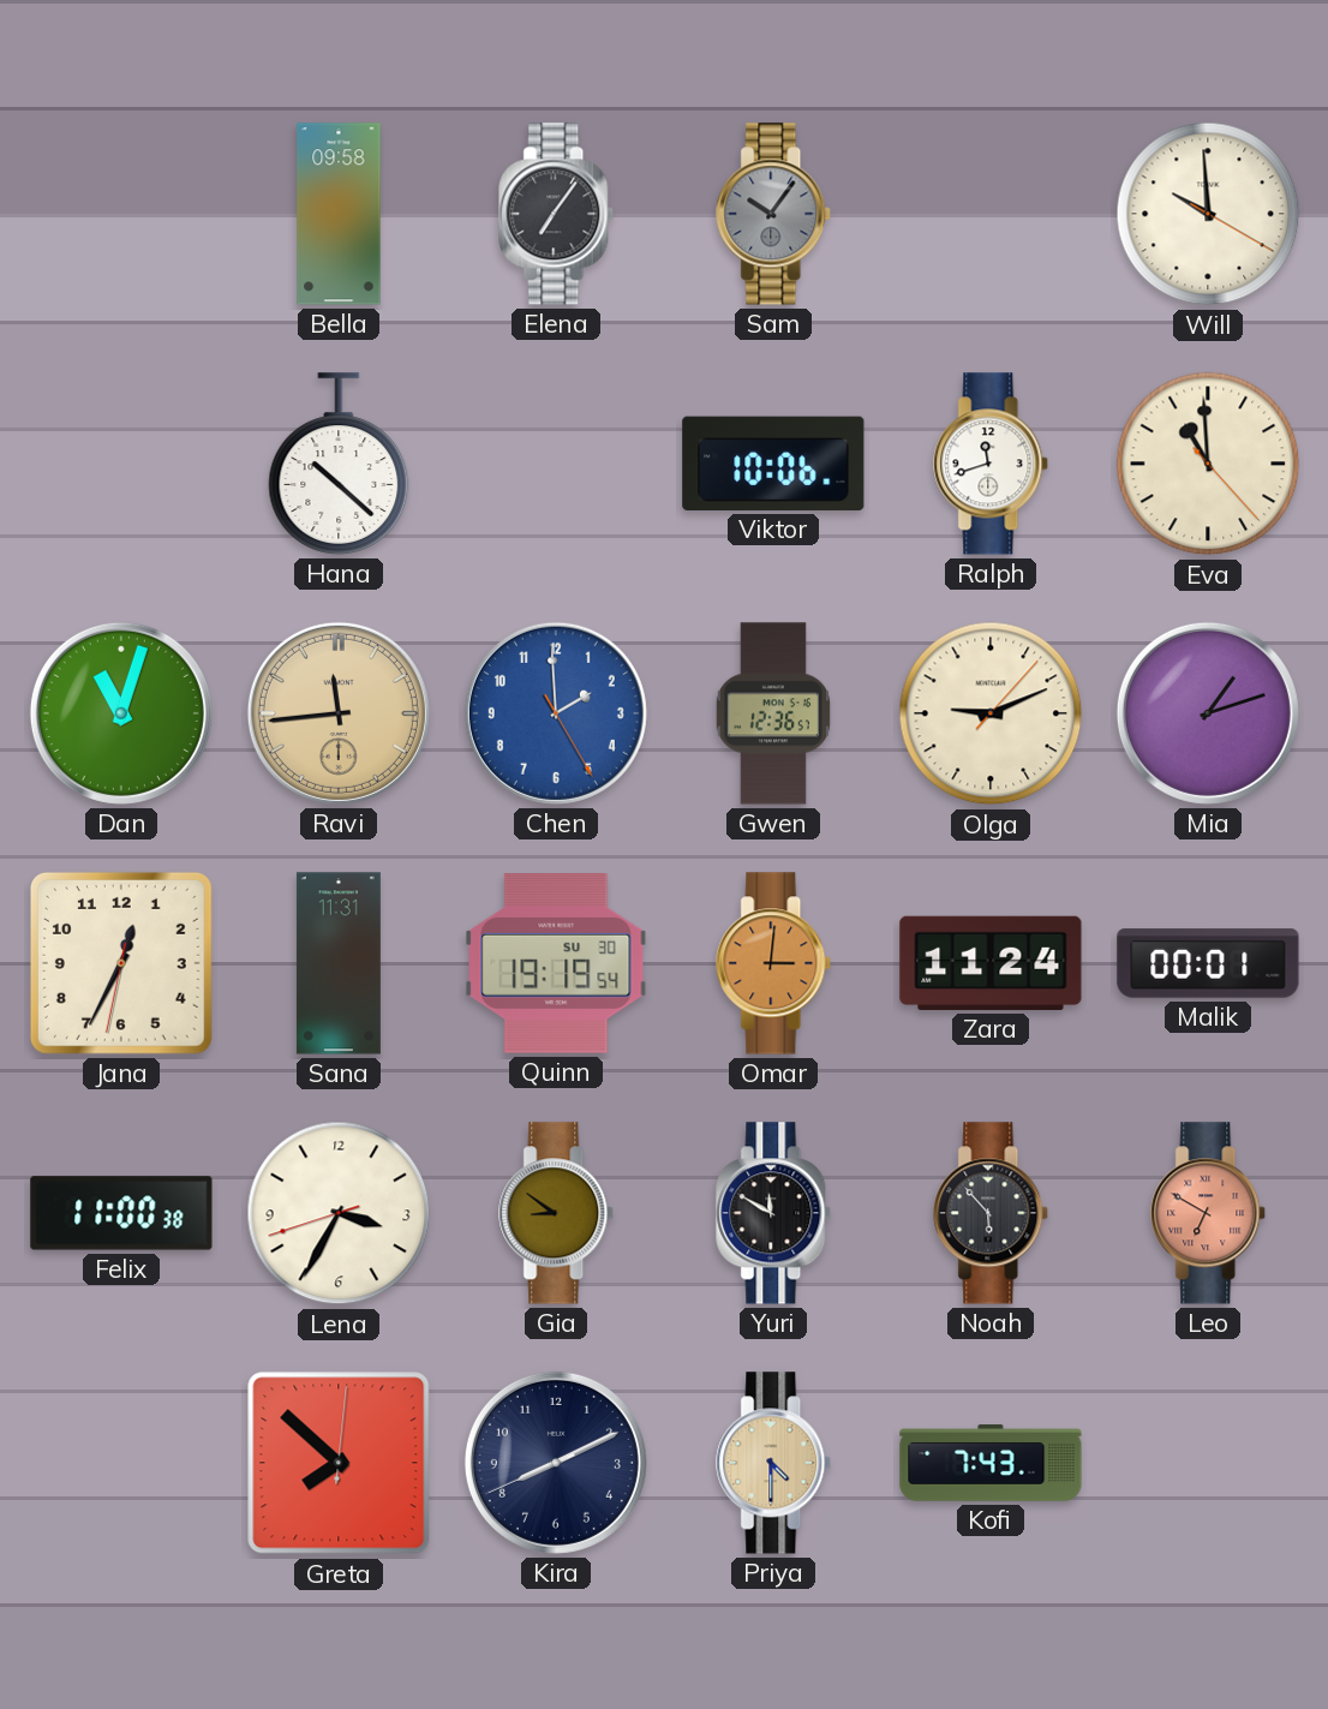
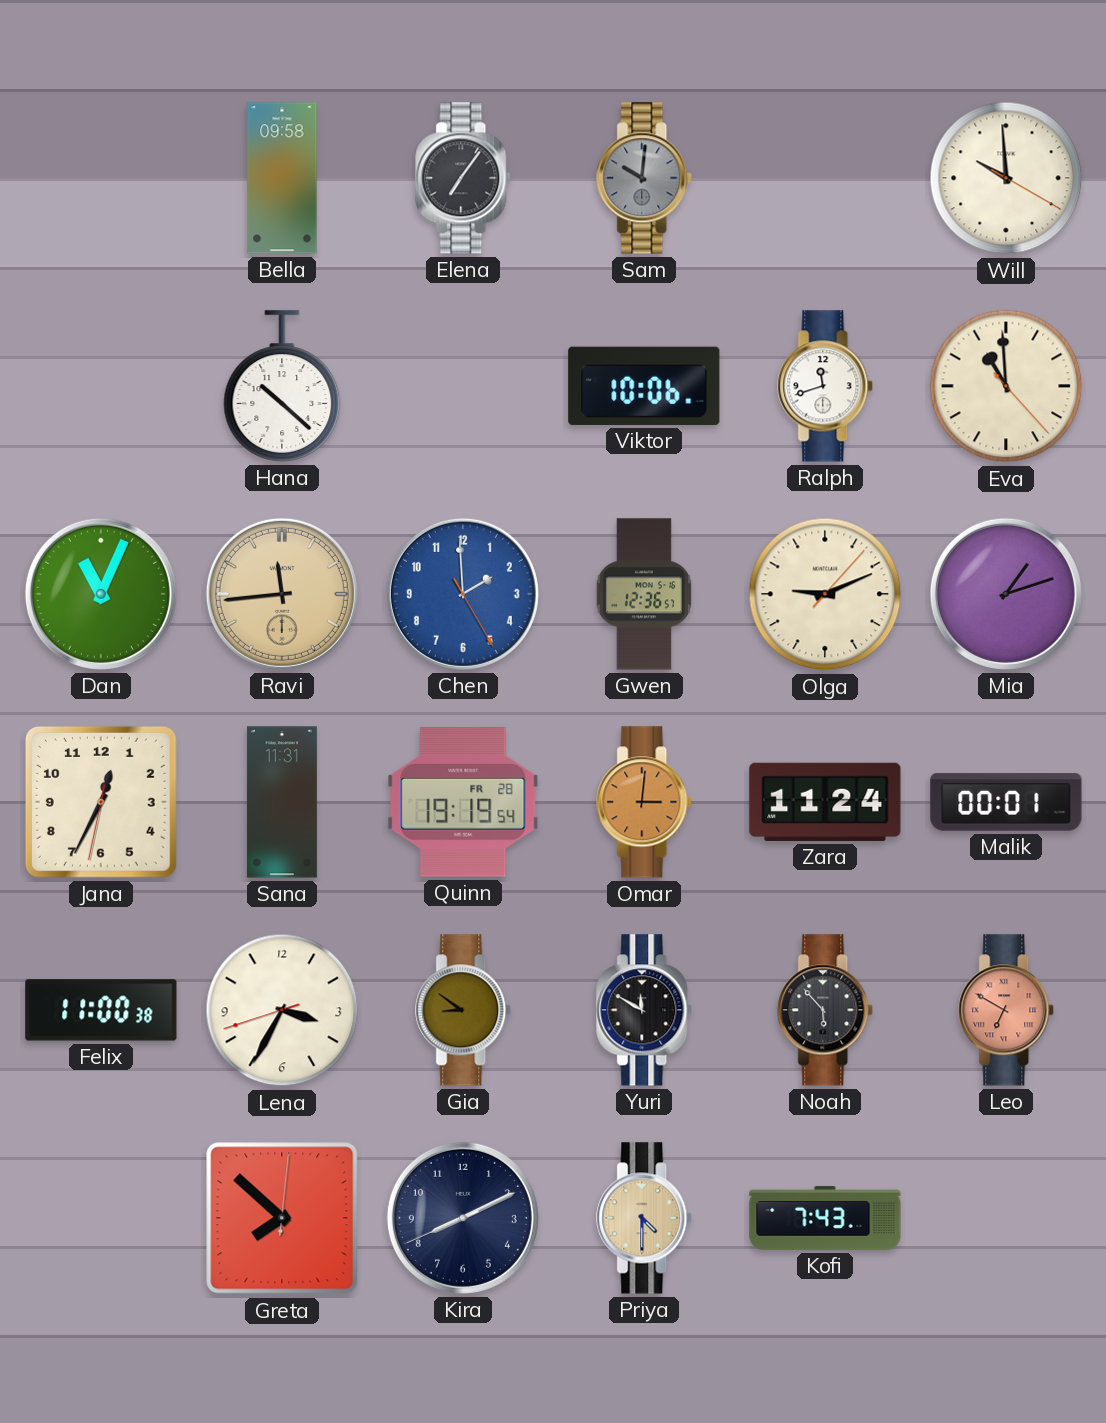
Sam: 10:06 -> 10:01
Dan: 11:03 -> 11:04
Quinn date: SU 30 -> FR 28
